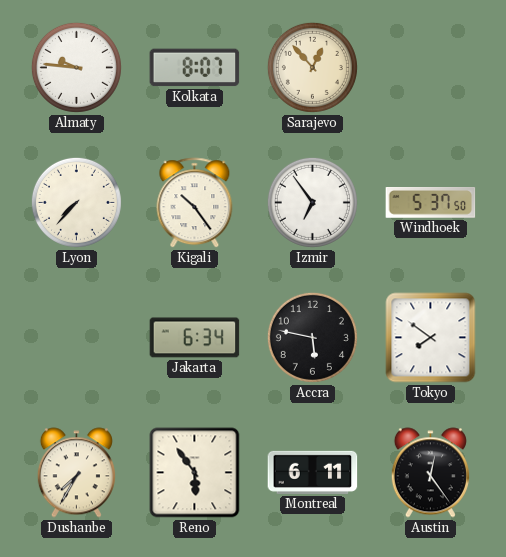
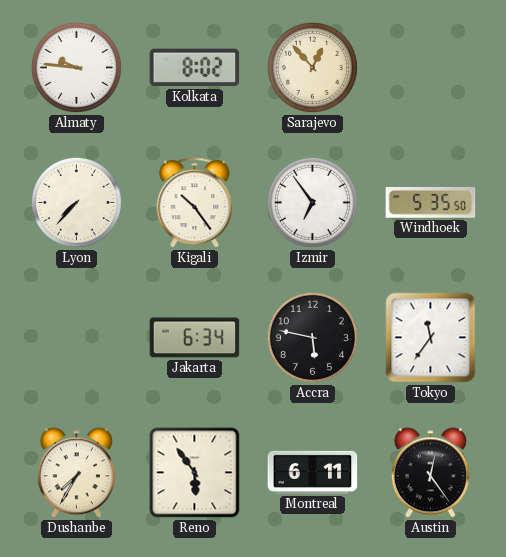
Kolkata: 8:07 -> 8:02
Windhoek: 5:37 -> 5:35
Tokyo: 7:51 -> 11:36
